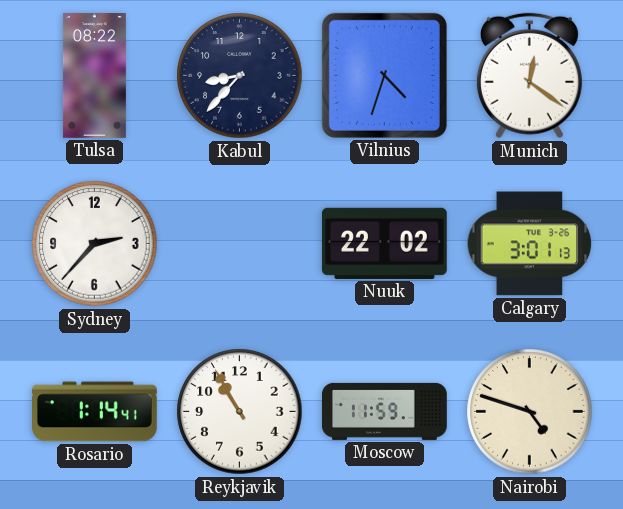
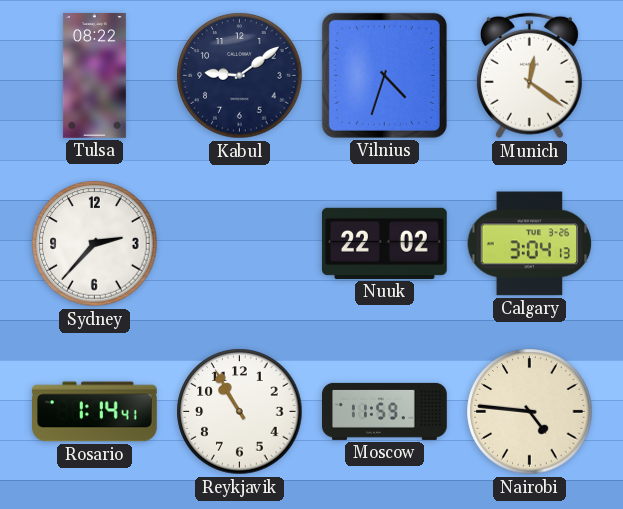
Kabul: 8:37 -> 9:09
Calgary: 3:01 -> 3:04
Nairobi: 4:48 -> 4:46
